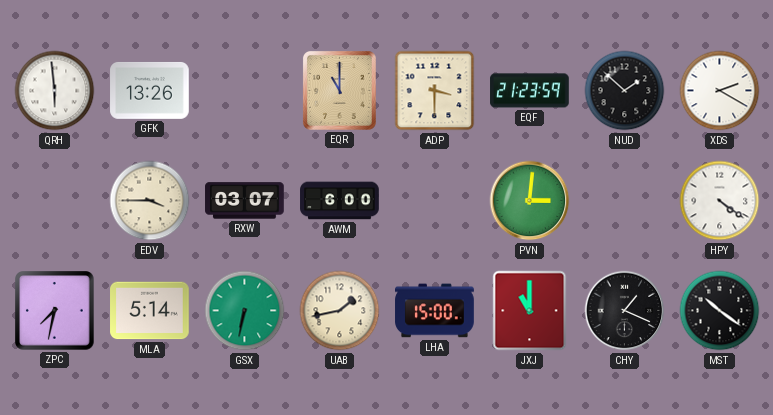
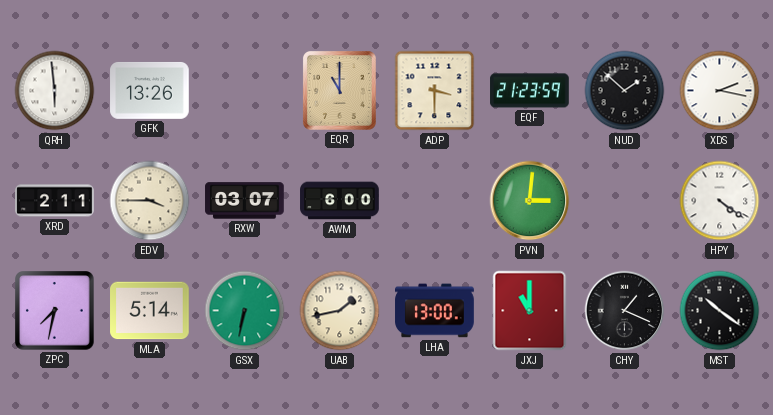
XDS: 2:20 -> 2:17
XRD: none -> 2:11
LHA: 15:00 -> 13:00
